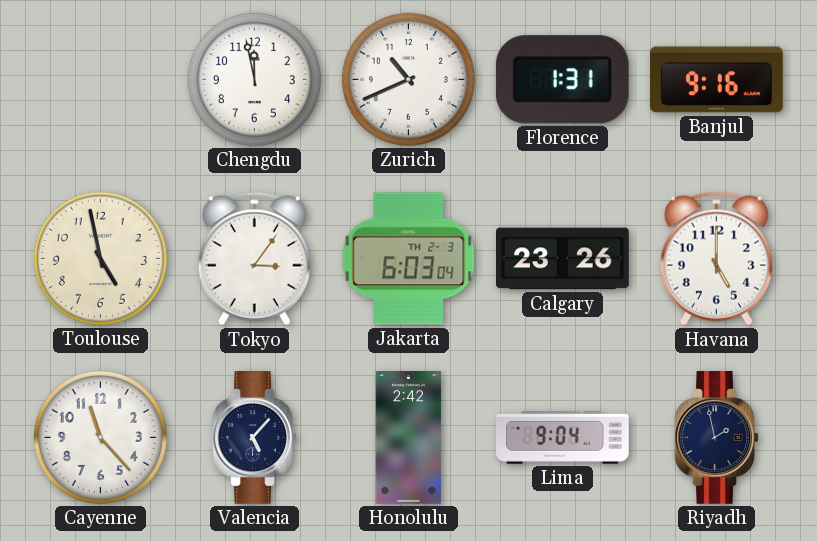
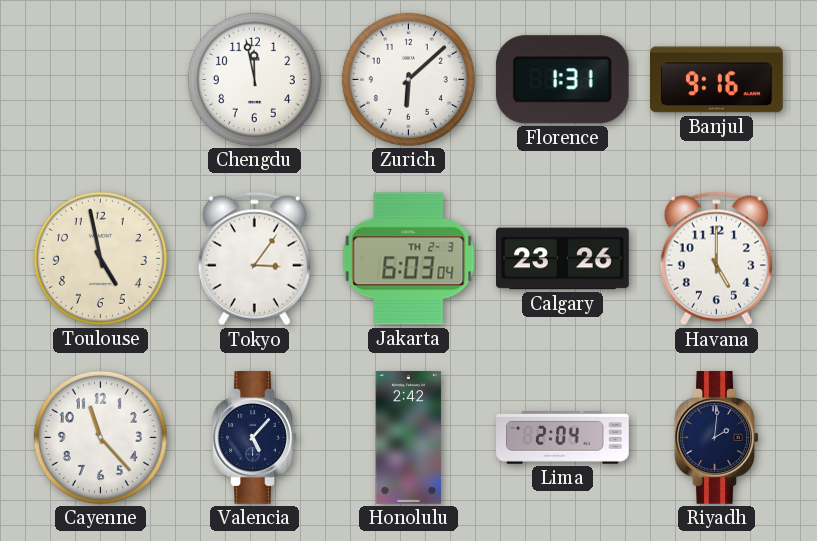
Zurich: 10:41 -> 6:08
Lima: 9:04 -> 2:04
Riyadh: 1:58 -> 2:01
